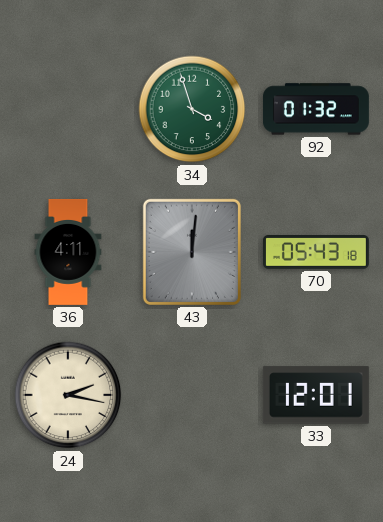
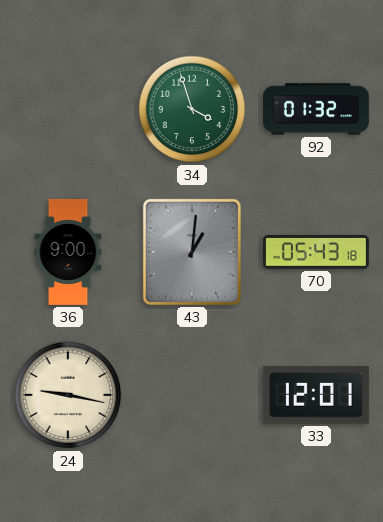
36: 4:11 -> 9:00
43: 12:01 -> 1:01
24: 2:17 -> 9:17
